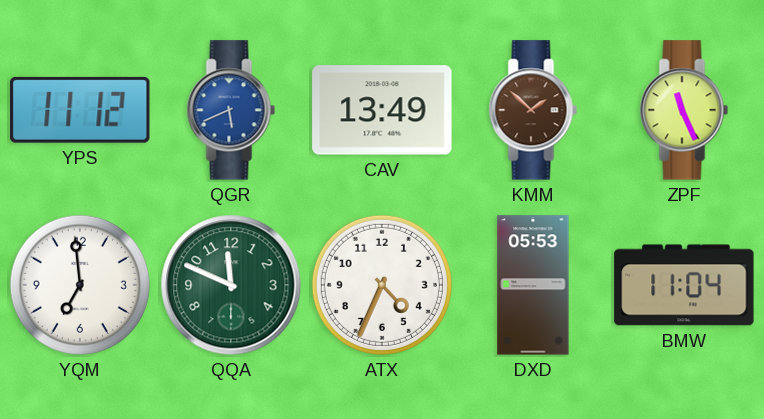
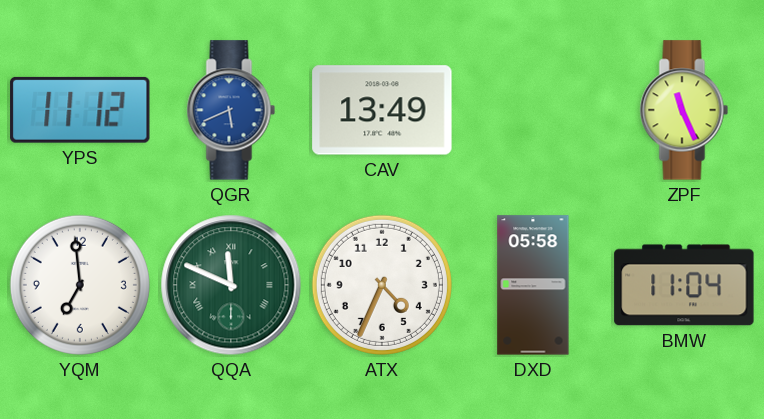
KMM: 1:52 -> none
QQA numerals: Arabic -> Roman
DXD: 05:53 -> 05:58
